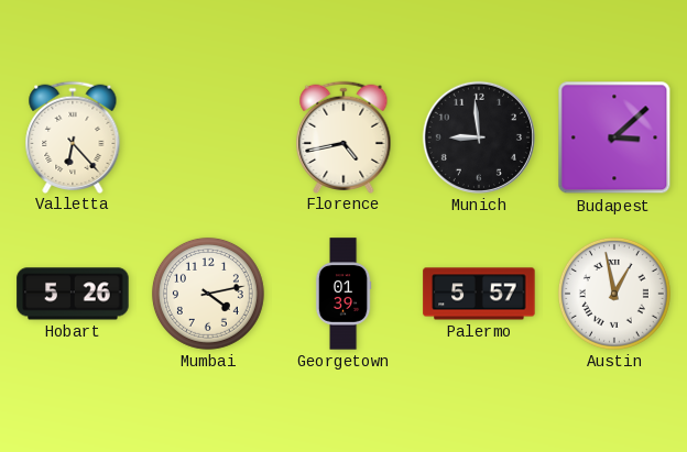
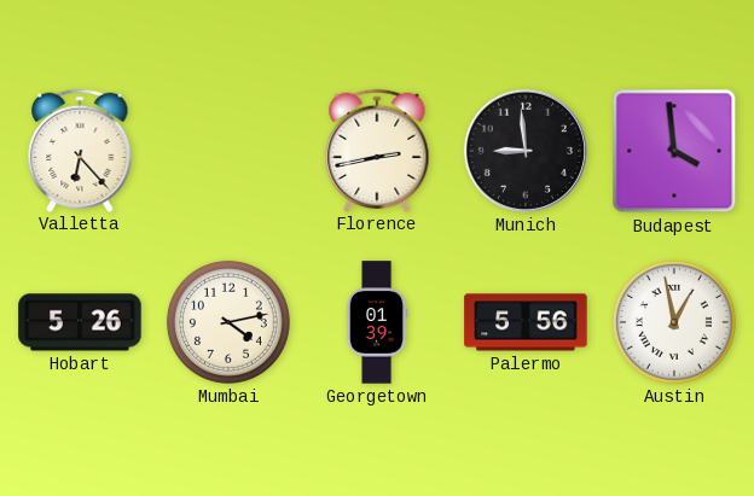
Florence: 4:43 -> 2:43
Budapest: 3:08 -> 3:59
Palermo: 5:57 -> 5:56
